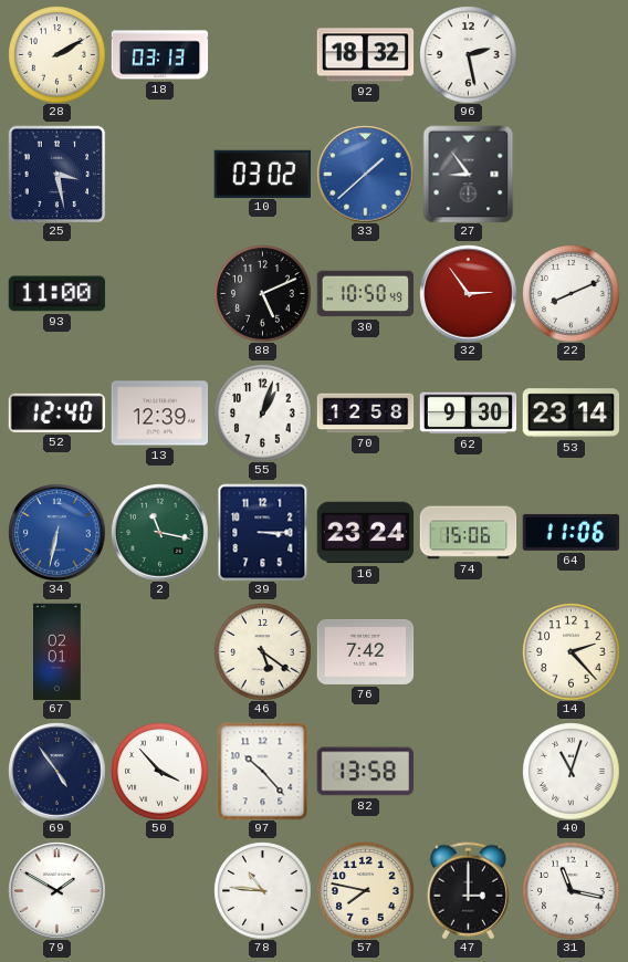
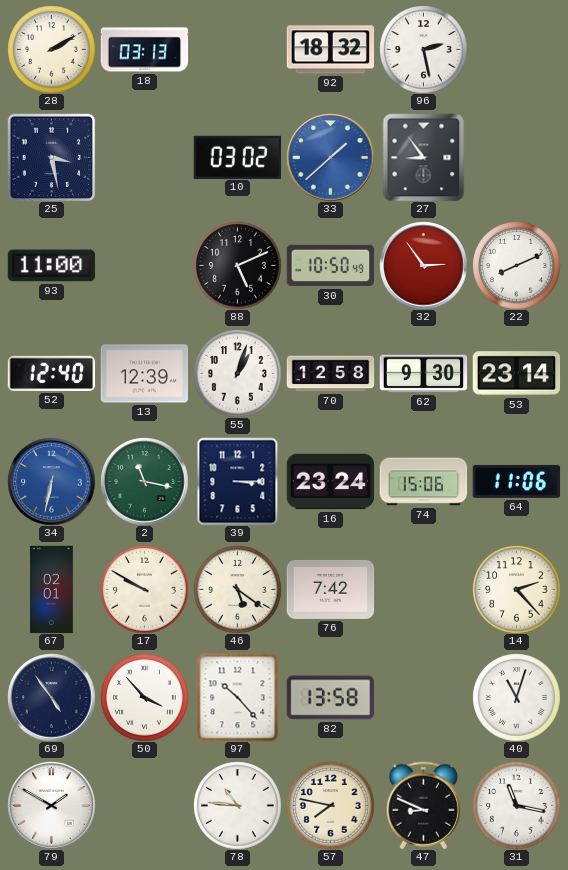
17: none -> 9:50
47: 3:00 -> 8:49
